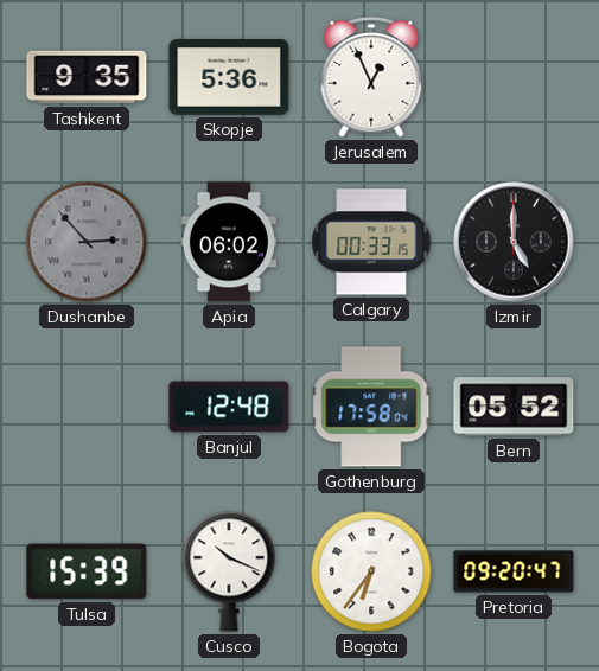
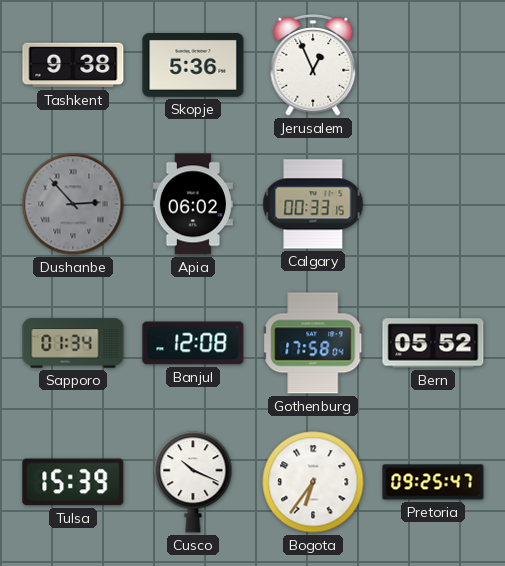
Tashkent: 9:35 -> 9:38
Izmir: 5:00 -> none
Sapporo: none -> 01:34
Banjul: 12:48 -> 12:08
Pretoria: 09:20 -> 09:25
